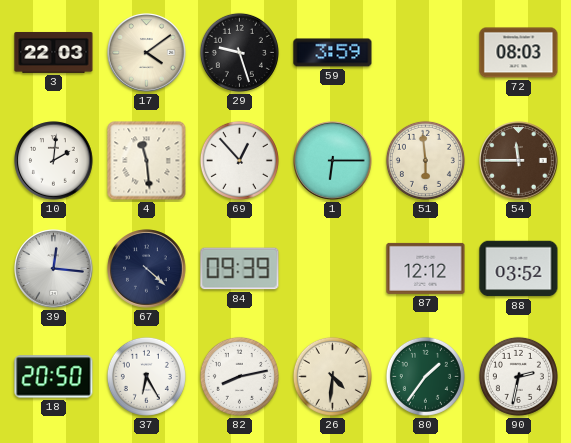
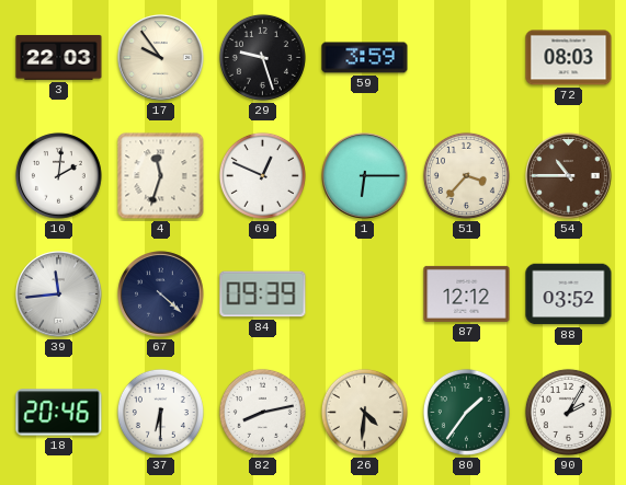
17: 4:09 -> 9:54
4: 11:29 -> 11:33
69: 12:53 -> 12:49
51: 5:59 -> 3:37
54: 11:45 -> 10:45
39: 12:16 -> 11:44
18: 20:50 -> 20:46
37: 6:25 -> 6:30
90: 2:32 -> 2:05
